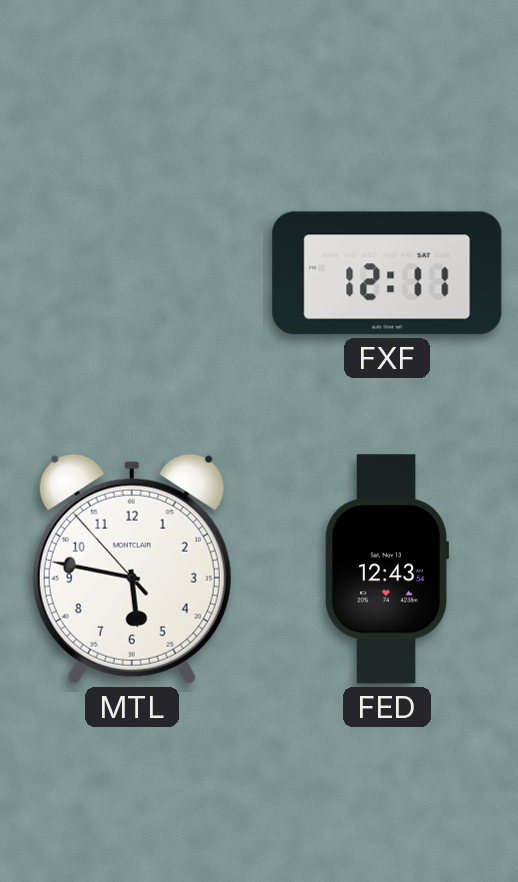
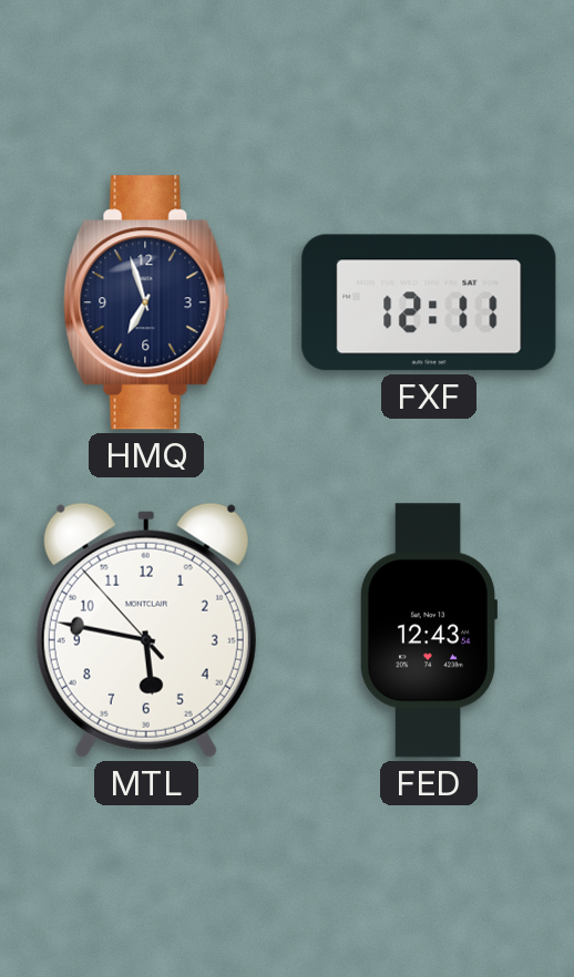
HMQ: none -> 6:57
